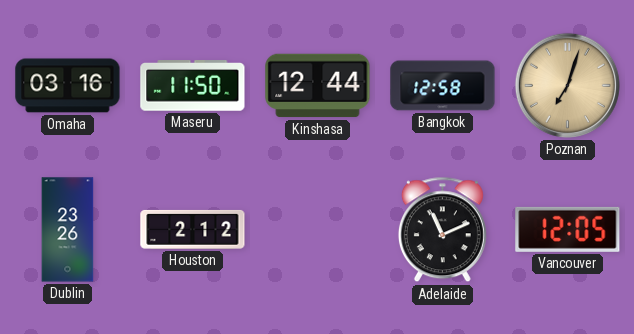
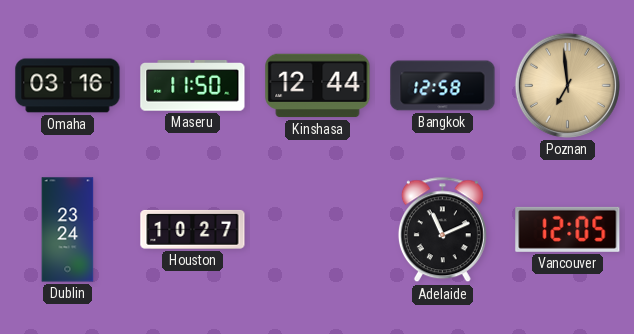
Poznan: 7:03 -> 6:59
Dublin: 23:26 -> 23:24
Houston: 2:12 -> 10:27
